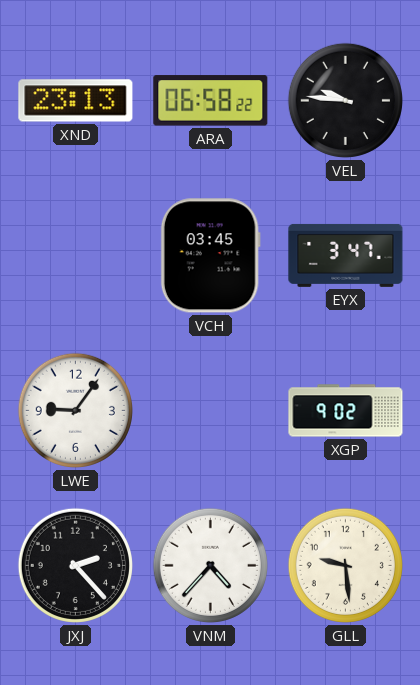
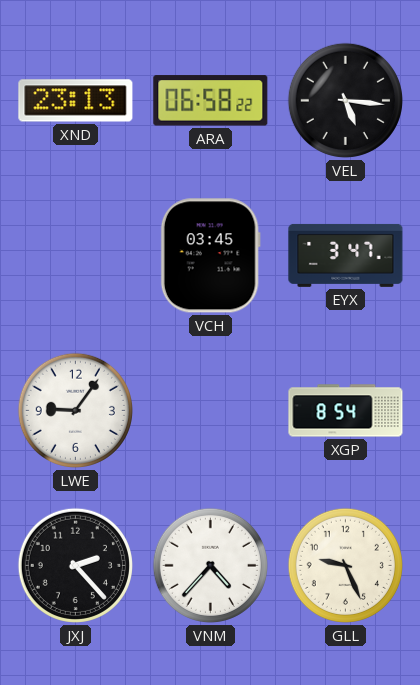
VEL: 9:46 -> 5:16
XGP: 9:02 -> 8:54
GLL: 9:29 -> 9:26
